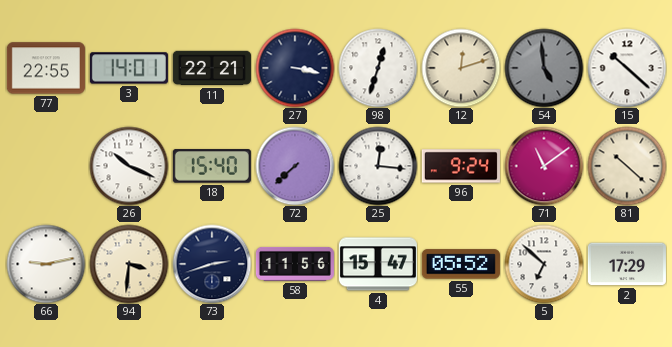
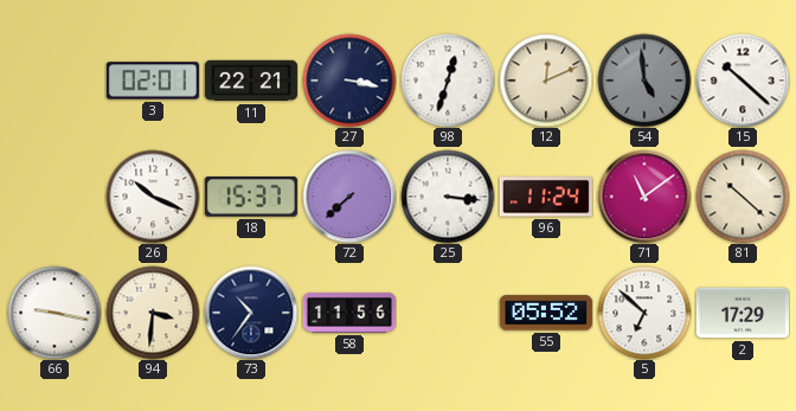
77: 22:55 -> none
3: 14:01 -> 02:01
12: 12:12 -> 12:11
18: 15:40 -> 15:37
25: 12:16 -> 3:16
96: 9:24 -> 11:24
66: 9:13 -> 9:17
73: 2:42 -> 10:36
4: 15:47 -> none
